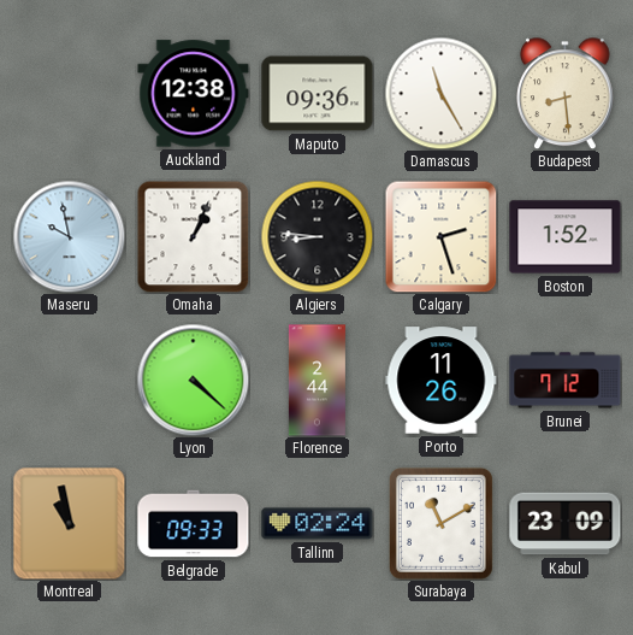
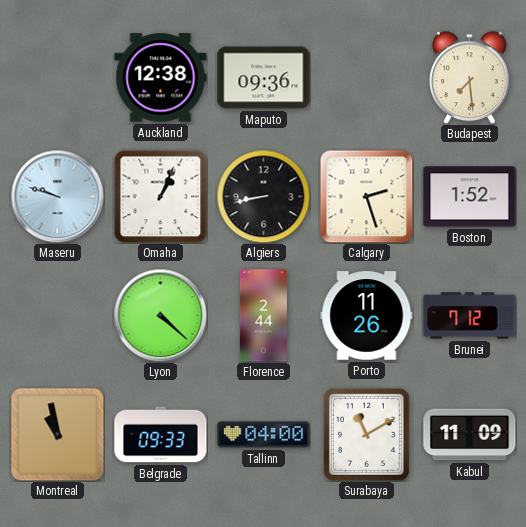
Damascus: 11:25 -> none
Budapest: 8:29 -> 7:29
Maseru: 9:58 -> 9:48
Algiers: 8:46 -> 8:43
Tallinn: 02:24 -> 04:00
Kabul: 23:09 -> 11:09
